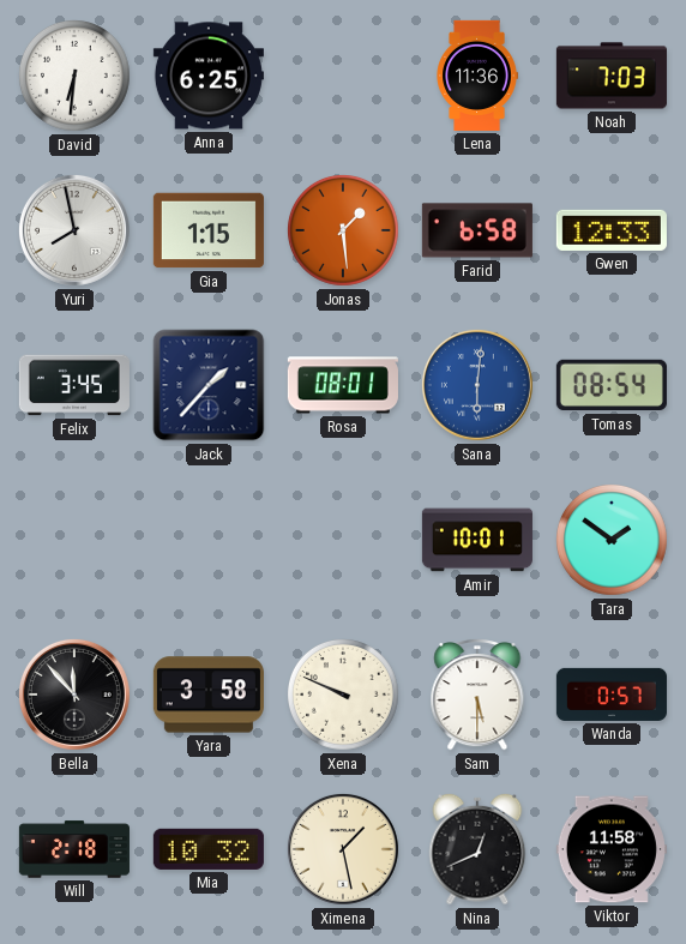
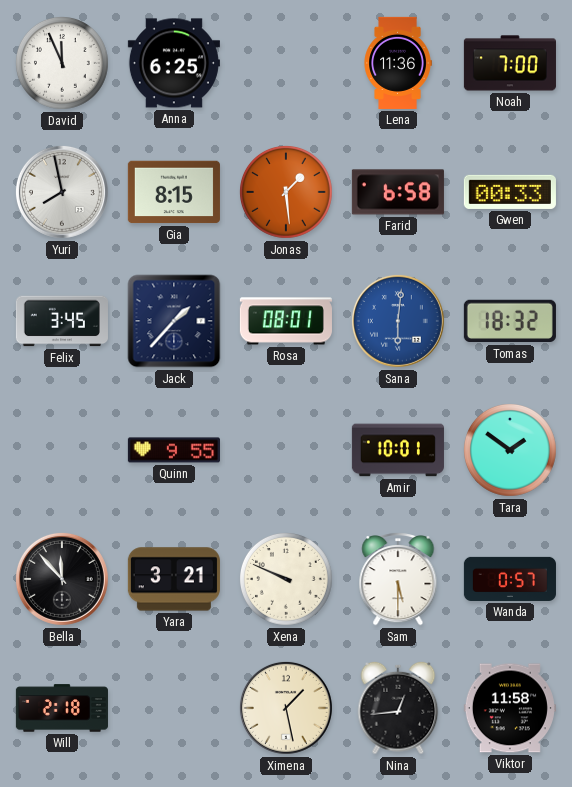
David: 6:31 -> 11:56
Noah: 7:03 -> 7:00
Gia: 1:15 -> 8:15
Gwen: 12:33 -> 00:33
Tomas: 08:54 -> 18:32
Quinn: none -> 9:55
Yara: 3:58 -> 3:21
Mia: 10:32 -> none
Nina: 12:41 -> 12:44
